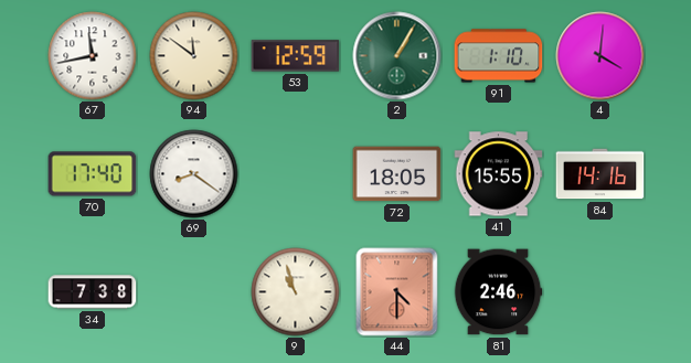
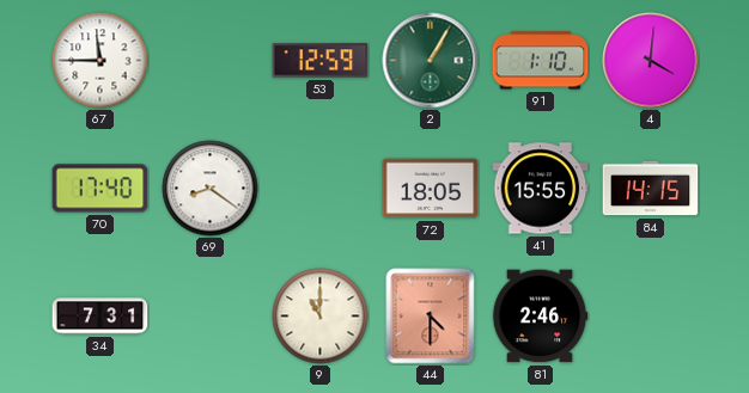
67: 11:43 -> 11:45
94: 11:51 -> none
84: 14:16 -> 14:15
34: 7:38 -> 7:31
9: 10:57 -> 11:00
